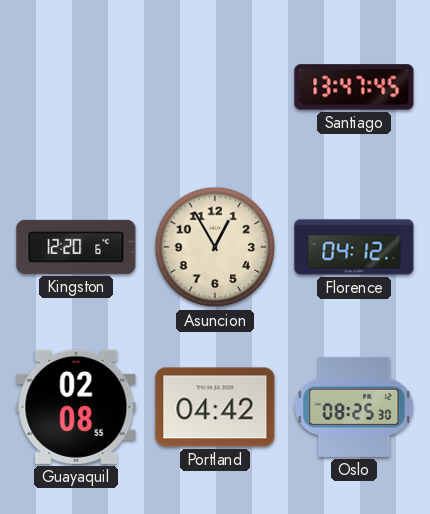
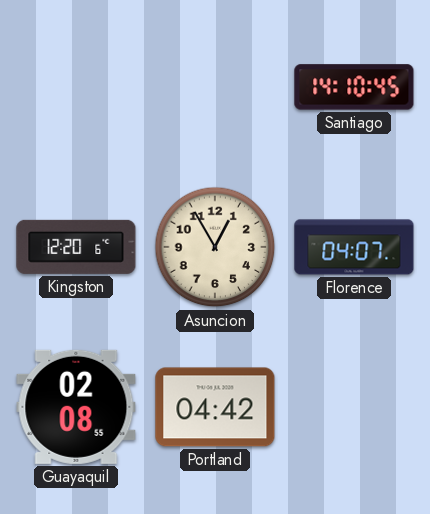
Santiago: 13:47 -> 14:10
Florence: 04:12 -> 04:07
Oslo: 08:25 -> none
